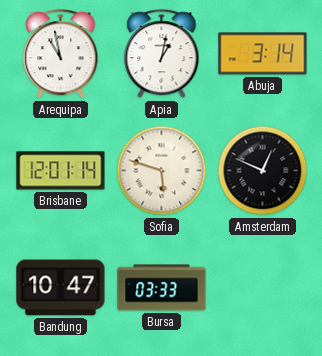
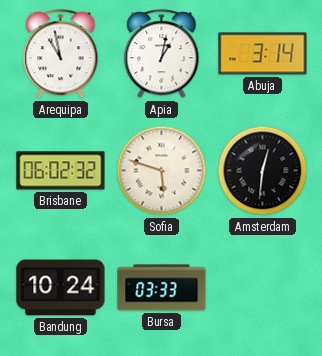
Brisbane: 12:01 -> 06:02
Amsterdam: 12:49 -> 12:31
Bandung: 10:47 -> 10:24
